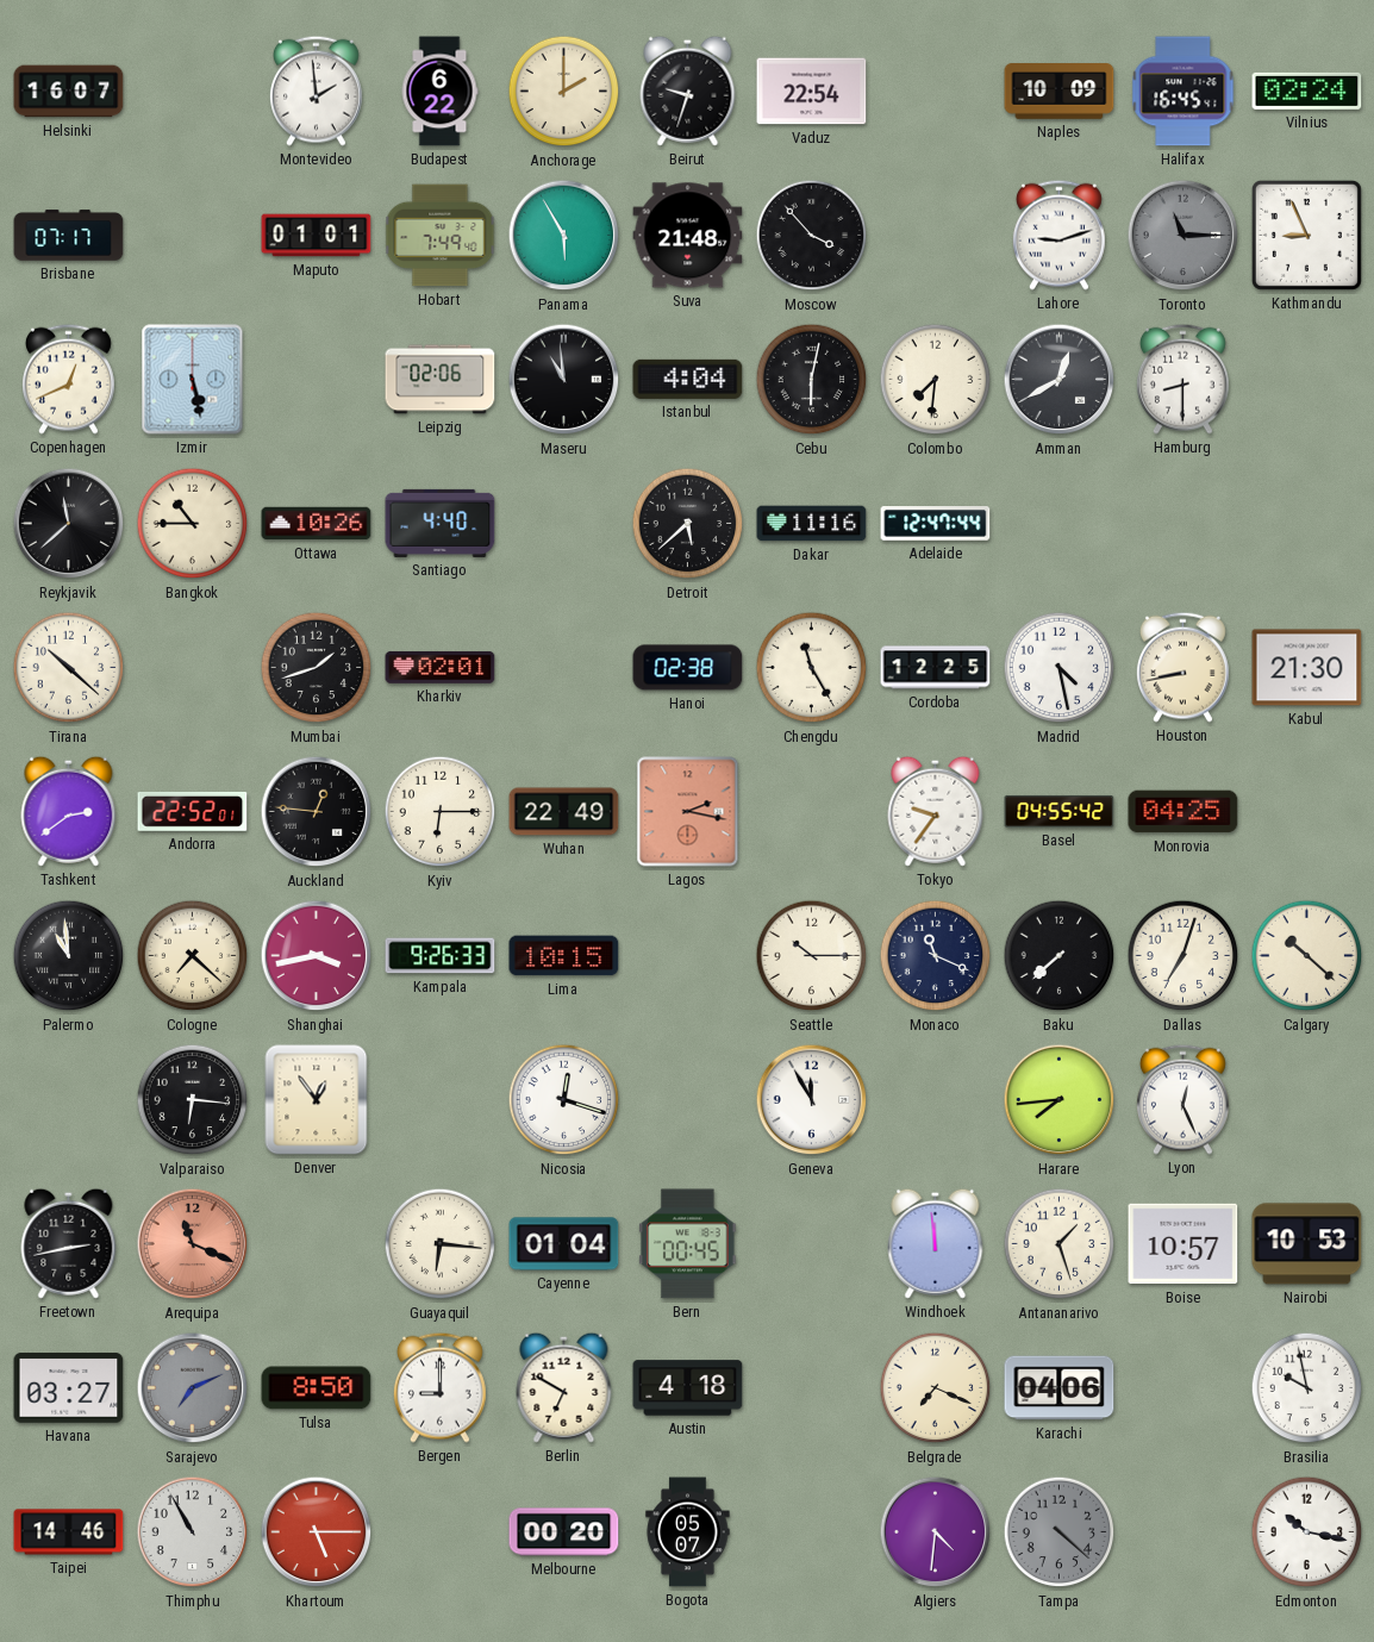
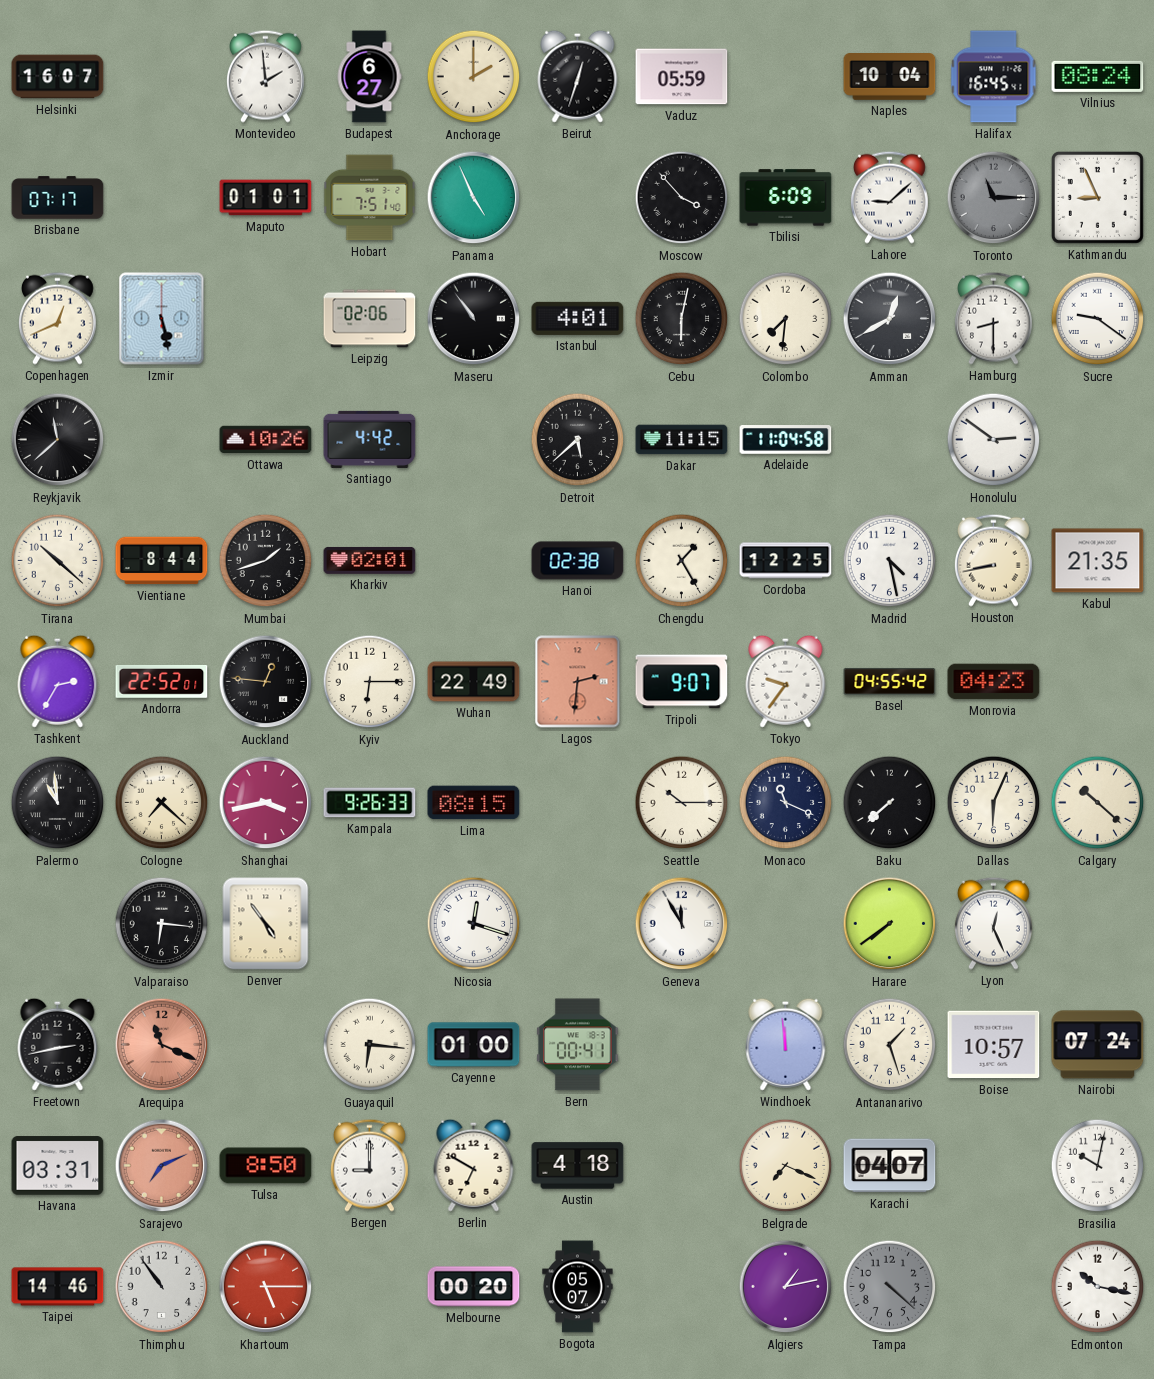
Budapest: 6:22 -> 6:27
Beirut: 9:33 -> 12:33
Vaduz: 22:54 -> 05:59
Naples: 10:09 -> 10:04
Vilnius: 02:24 -> 08:24
Hobart: 7:49 -> 7:51
Panama: 5:55 -> 4:56
Suva: 21:48 -> none
Tbilisi: none -> 6:09
Lahore: 9:12 -> 9:08
Maseru: 10:59 -> 10:54
Istanbul: 4:04 -> 4:01
Sucre: none -> 9:21
Bangkok: 10:45 -> none
Santiago: 4:40 -> 4:42
Dakar: 11:16 -> 11:15
Adelaide: 12:47 -> 11:04
Honolulu: none -> 2:51
Vientiane: none -> 8:44
Chengdu: 11:25 -> 1:25
Kabul: 21:30 -> 21:35
Tashkent: 2:39 -> 2:35
Lagos: 2:17 -> 2:31
Tripoli: none -> 9:07
Monrovia: 04:25 -> 04:23
Lima: 10:15 -> 08:15
Dallas: 7:03 -> 6:04
Denver: 12:54 -> 4:54
Harare: 7:44 -> 7:39
Cayenne: 01:04 -> 01:00
Bern: 00:45 -> 00:41
Nairobi: 10:53 -> 07:24
Havana: 03:27 -> 03:31
Sarajevo dial: grey -> salmon
Karachi: 04:06 -> 04:07
Brasilia: 9:58 -> 10:02
Thimphu: 10:55 -> 10:54
Algiers: 4:31 -> 1:13
